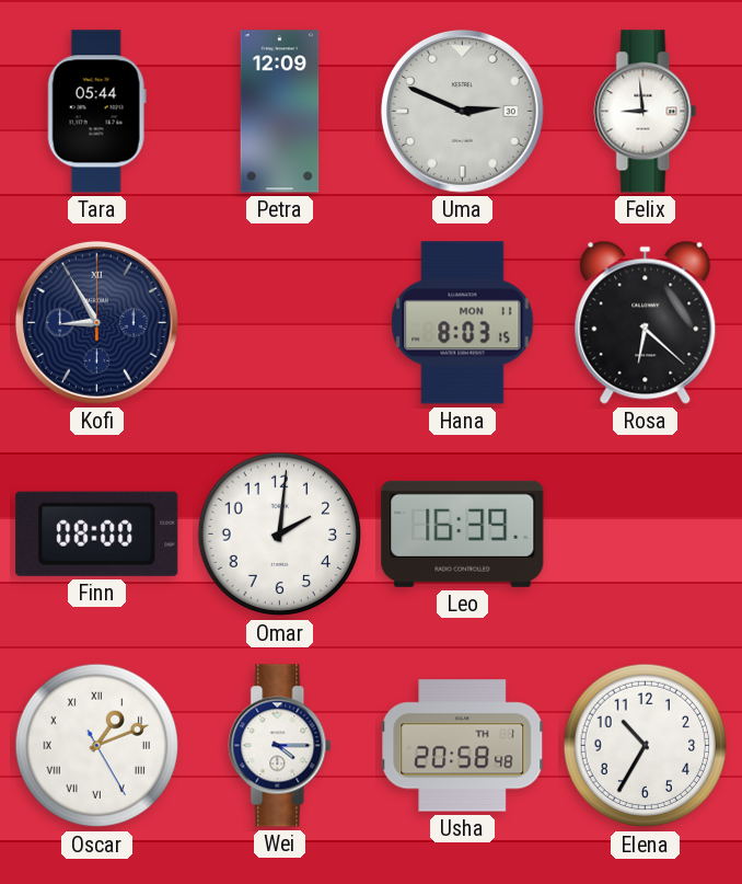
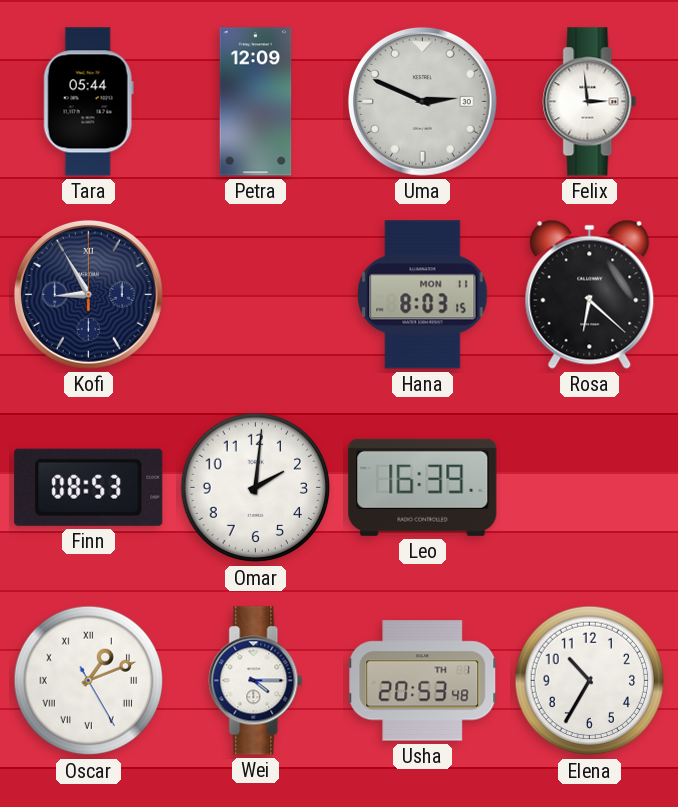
Felix: 8:59 -> 2:59
Finn: 08:00 -> 08:53
Usha: 20:58 -> 20:53
